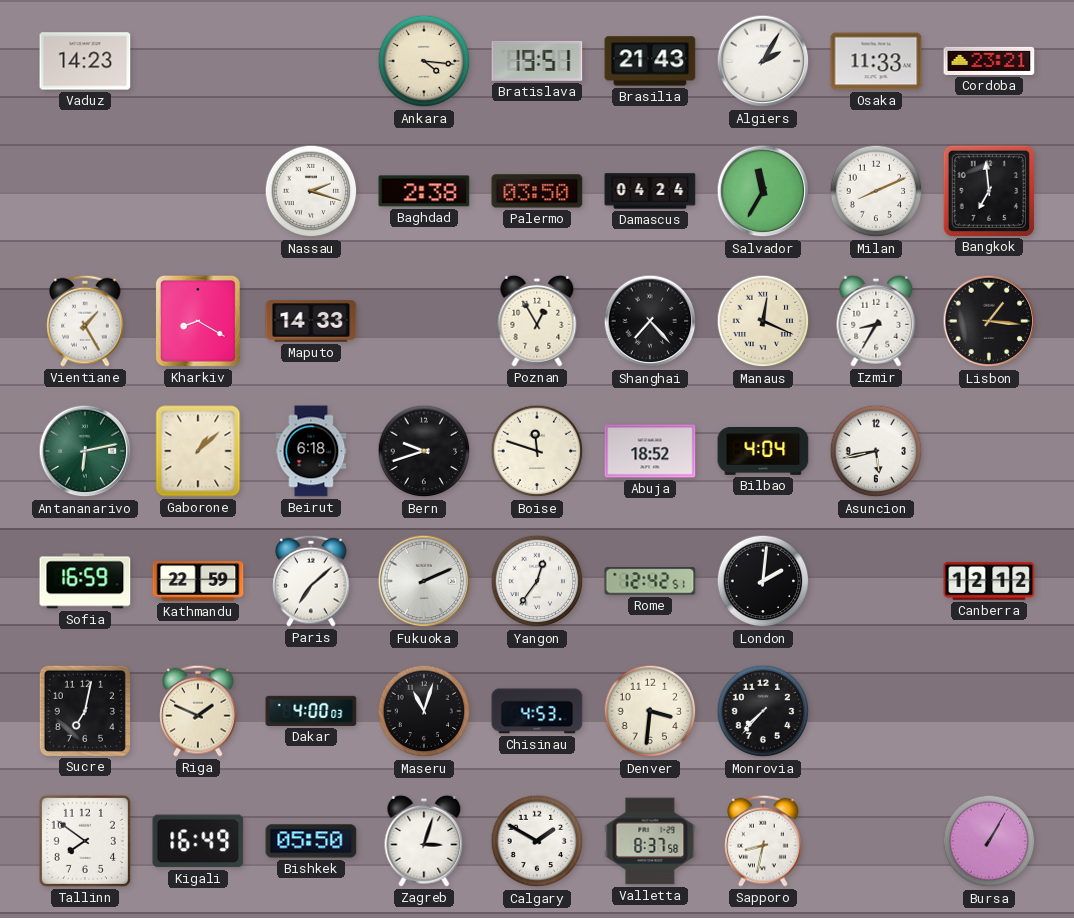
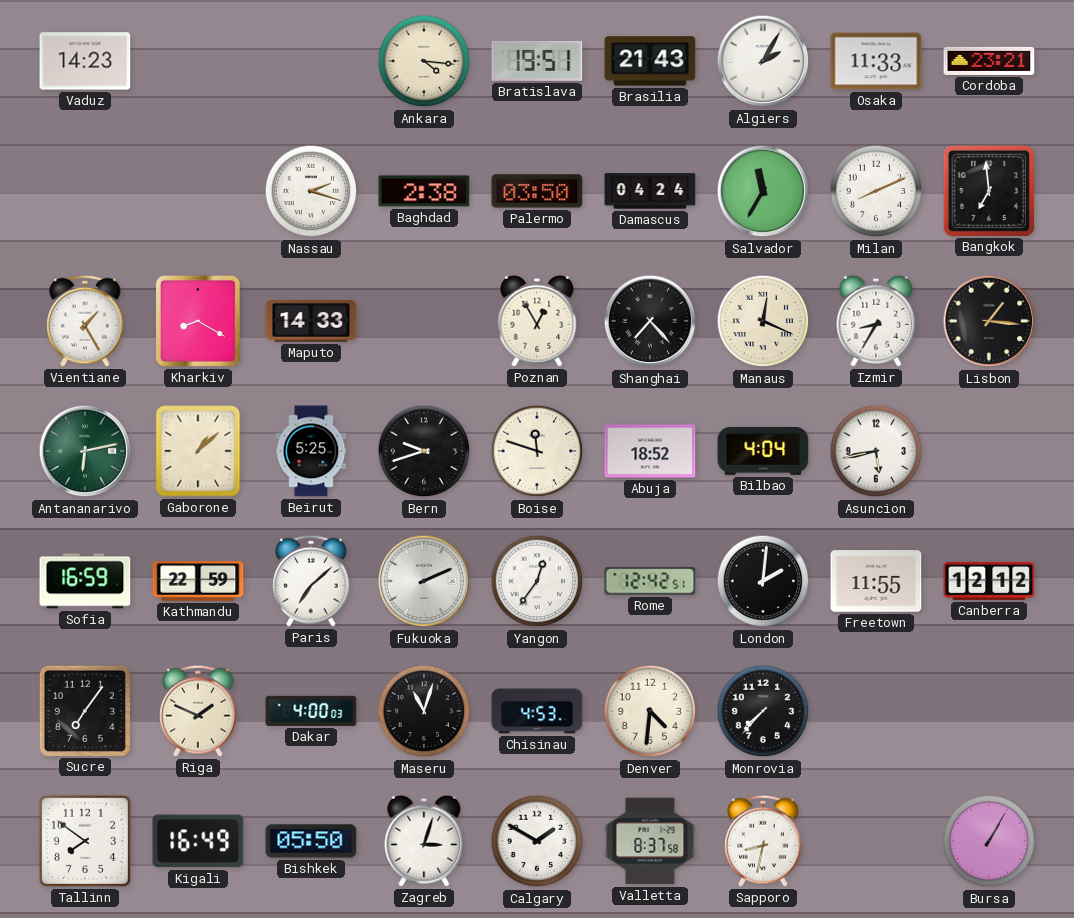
Beirut: 6:18 -> 5:25
Freetown: none -> 11:55
Sucre: 7:02 -> 7:06
Denver: 3:31 -> 4:31
